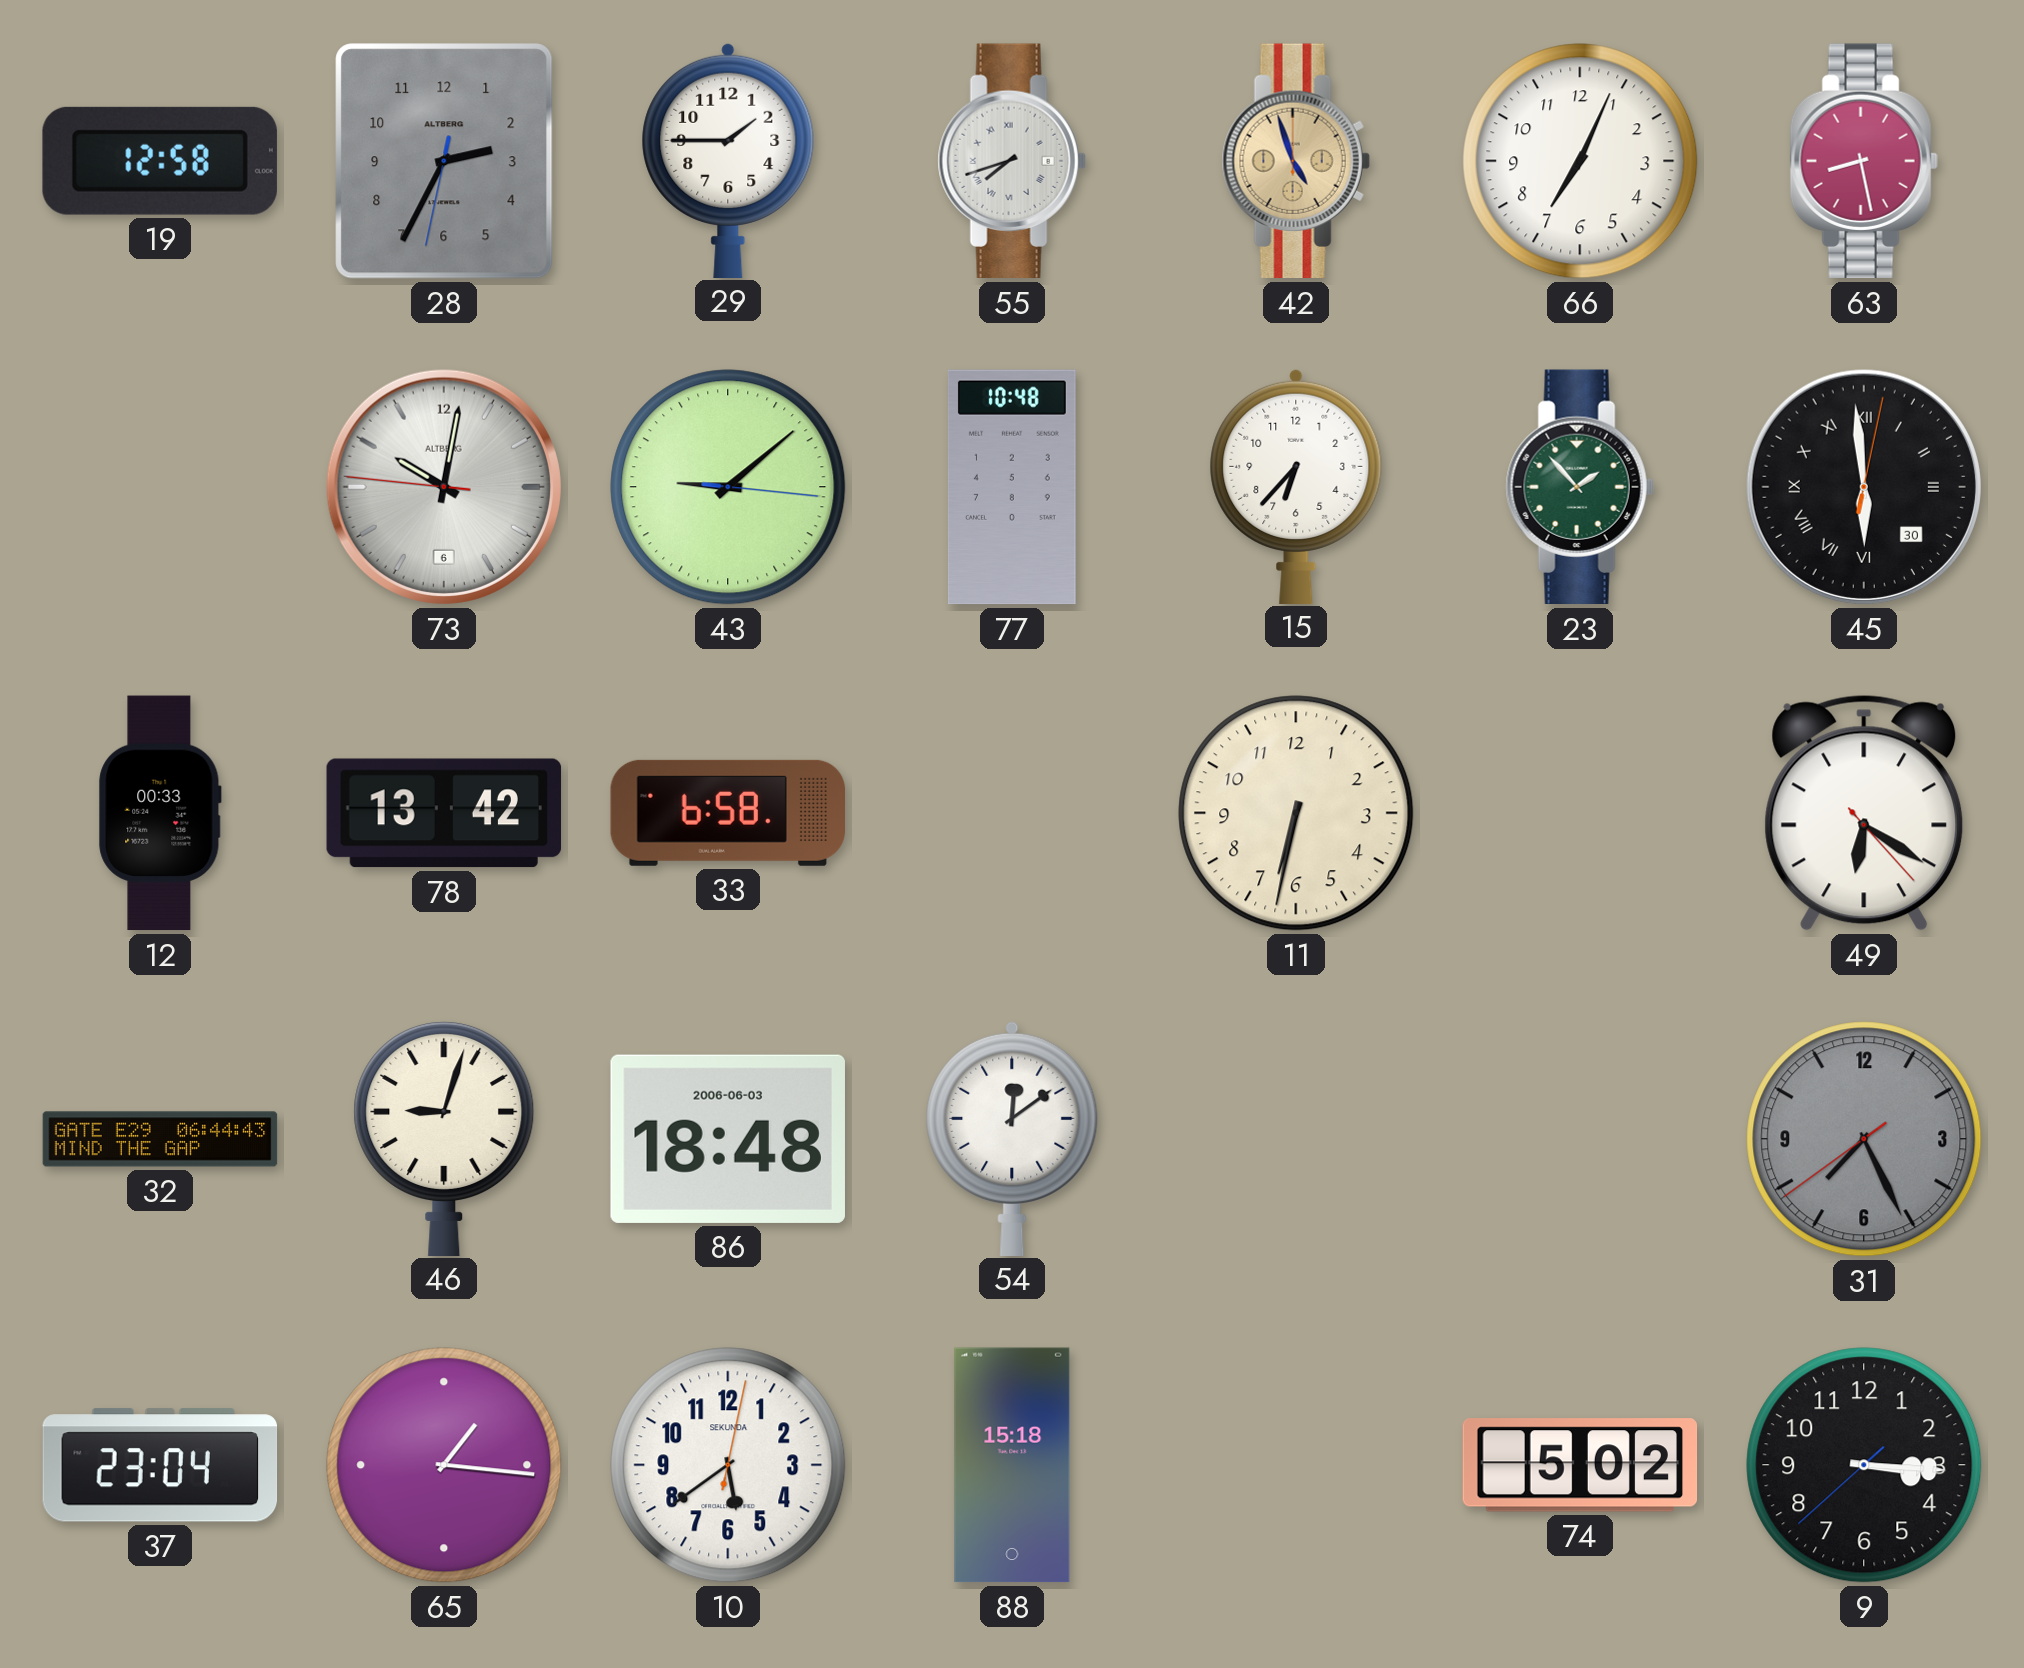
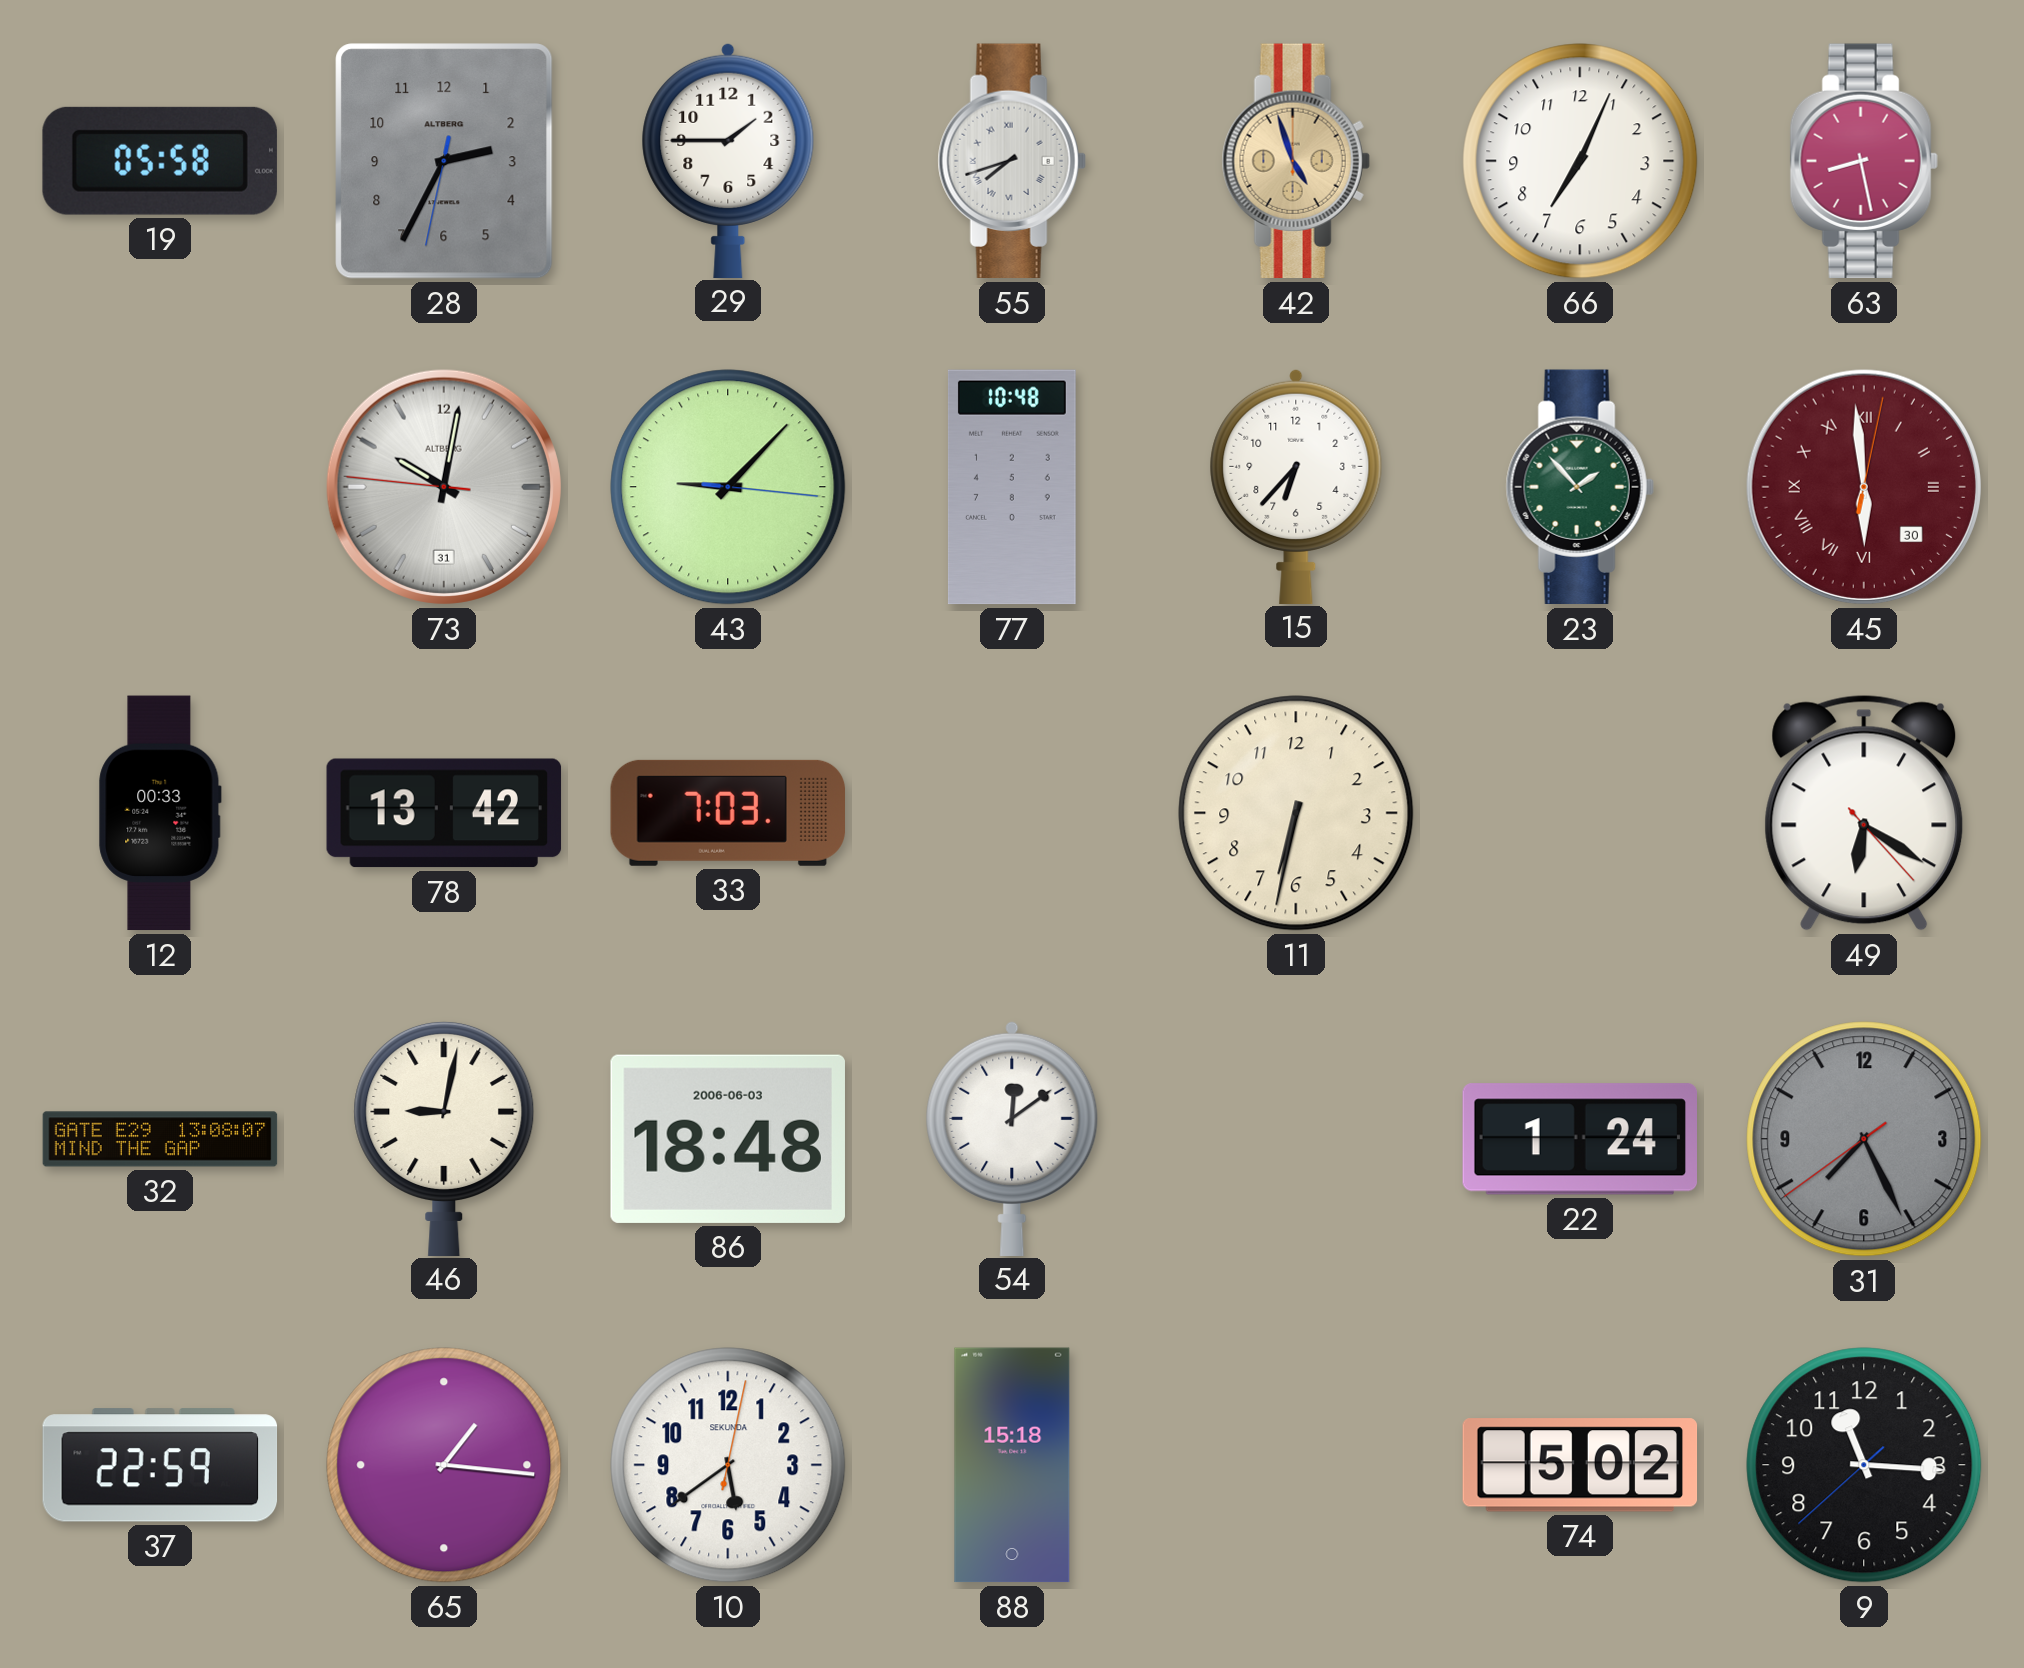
19: 12:58 -> 05:58
73 date: 6 -> 31
43: 9:08 -> 9:07
45 dial: black -> burgundy
33: 6:58 -> 7:03
32: 06:44 -> 13:08
46: 9:03 -> 9:02
22: none -> 1:24
37: 23:04 -> 22:59
9: 3:15 -> 11:15
